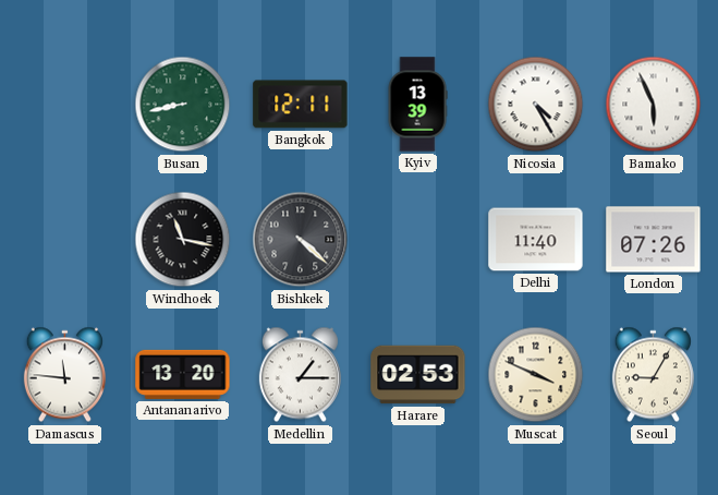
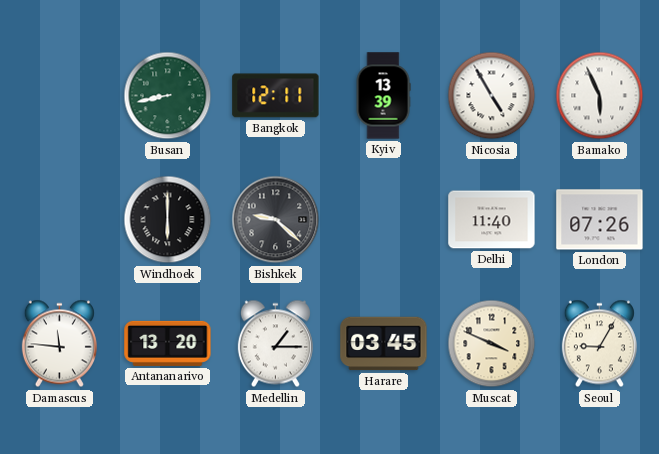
Nicosia: 4:25 -> 4:55
Windhoek: 11:17 -> 6:00
Bishkek: 4:22 -> 9:22
Harare: 02:53 -> 03:45
